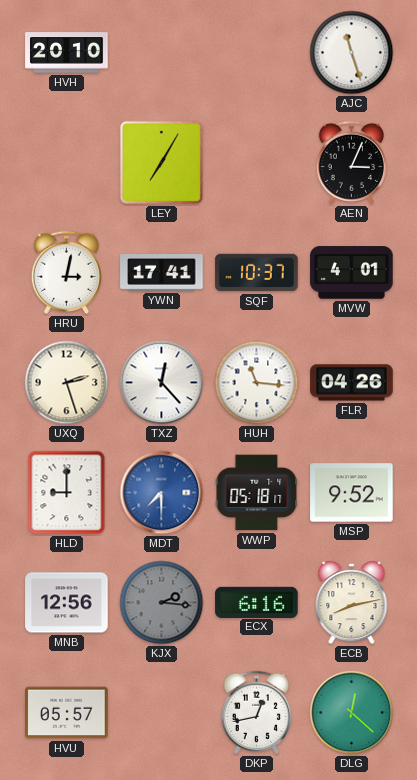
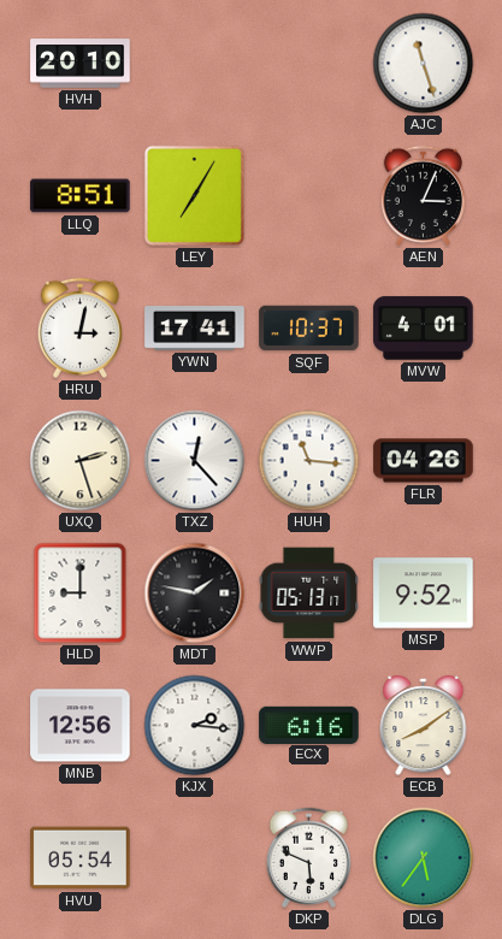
LLQ: none -> 8:51
MDT: 7:30 -> 1:47
MDT dial: blue -> black
WWP: 05:18 -> 05:13
KJX dial: grey -> white
ECB: 8:13 -> 8:09
HVU: 05:57 -> 05:54
DKP: 12:43 -> 5:49
DLG: 12:22 -> 5:36
